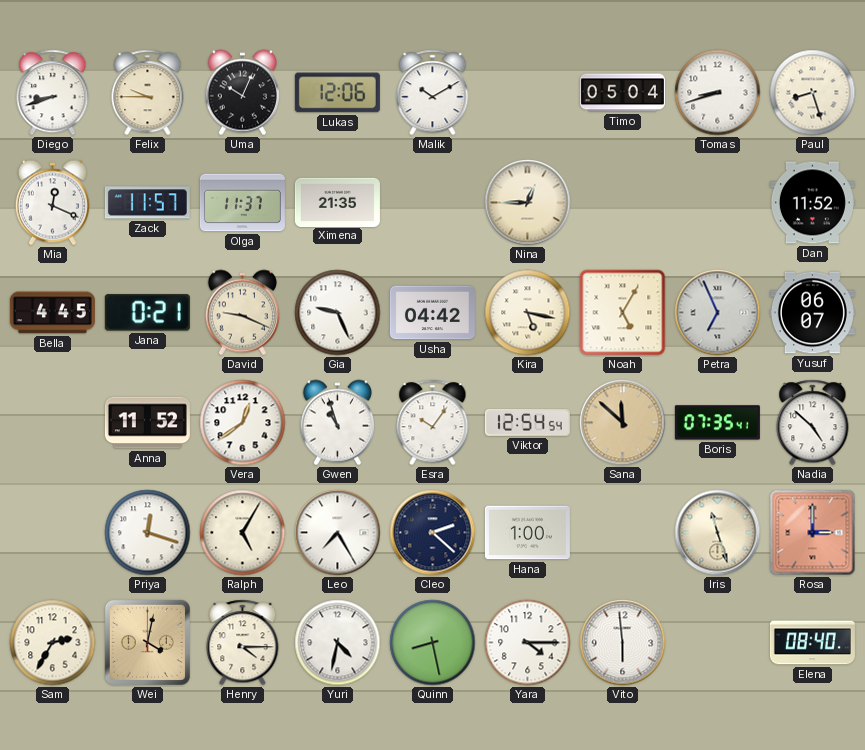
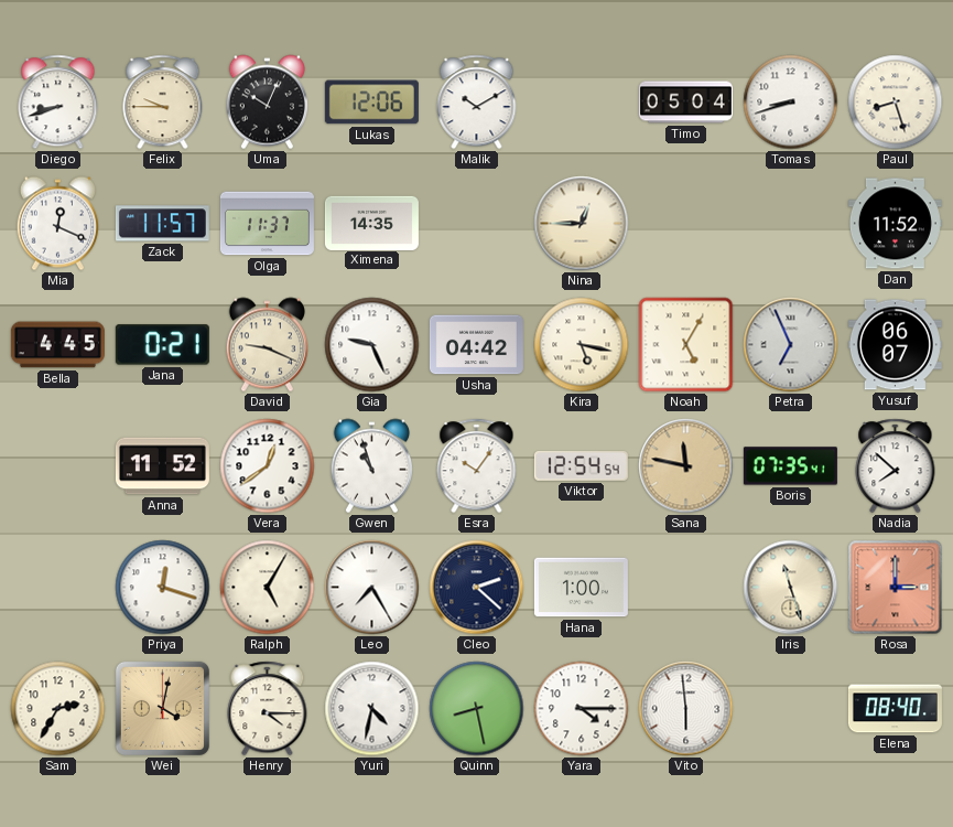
Ximena: 21:35 -> 14:35
Sana: 11:52 -> 11:47
Nadia: 4:52 -> 7:52
